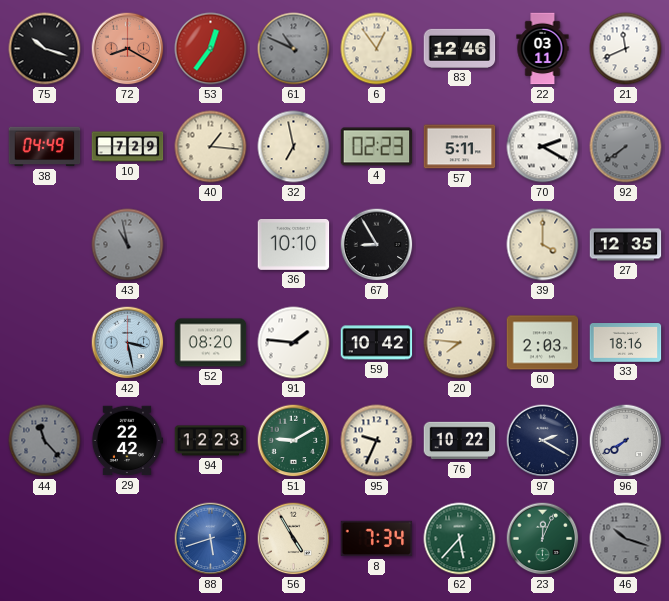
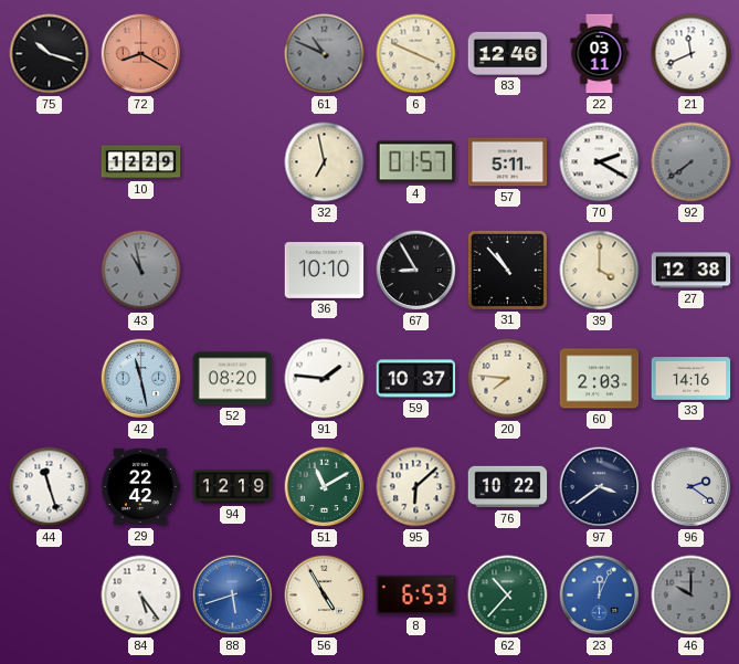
53: 12:36 -> none
6: 12:54 -> 3:49
38: 04:49 -> none
10: 7:29 -> 12:29
40: 1:16 -> none
4: 02:23 -> 01:57
31: none -> 10:53
27: 12:35 -> 12:38
42: 3:28 -> 11:28
59: 10:42 -> 10:37
33: 18:16 -> 14:16
44: 11:23 -> 11:27
44 dial: grey -> white
94: 12:23 -> 12:19
51: 9:10 -> 11:10
95: 9:34 -> 6:08
97: 2:20 -> 3:39
96: 7:40 -> 2:21
84: none -> 5:24
8: 7:34 -> 6:53
62: 5:37 -> 10:37
23 dial: green -> blue
46: 10:18 -> 10:00
